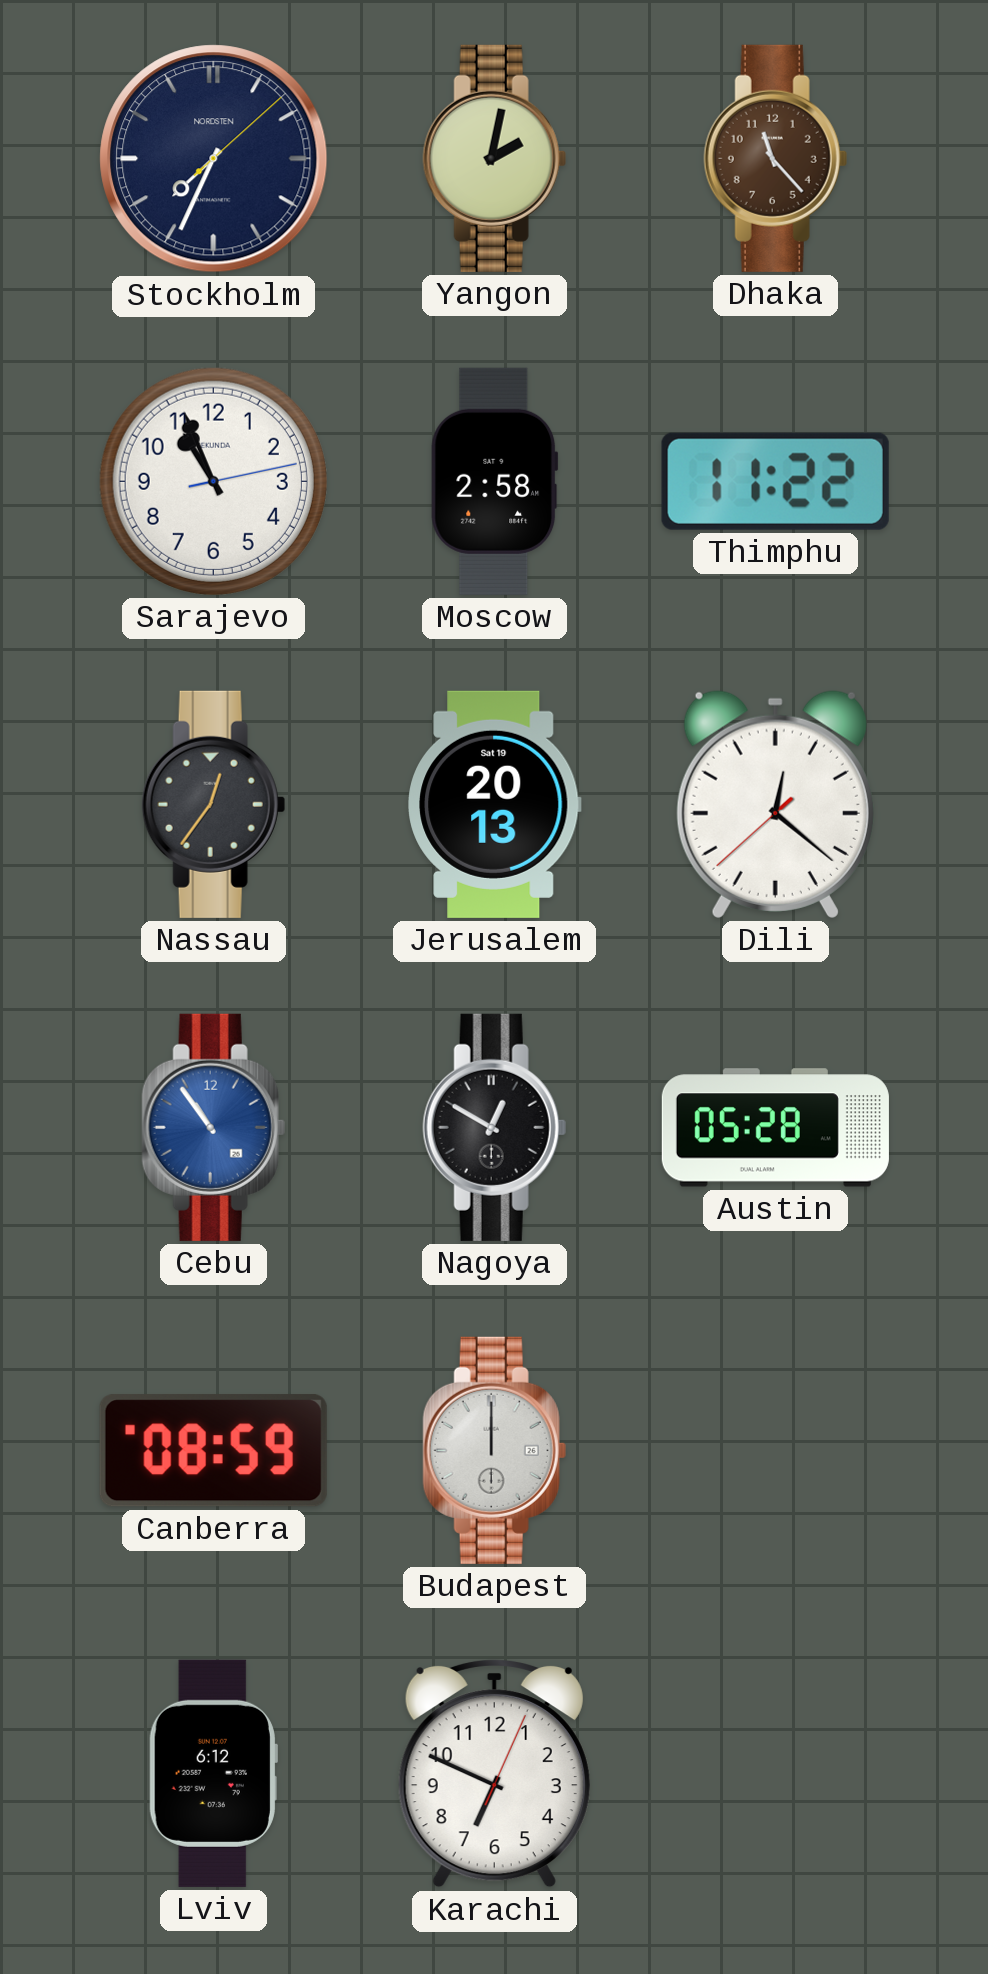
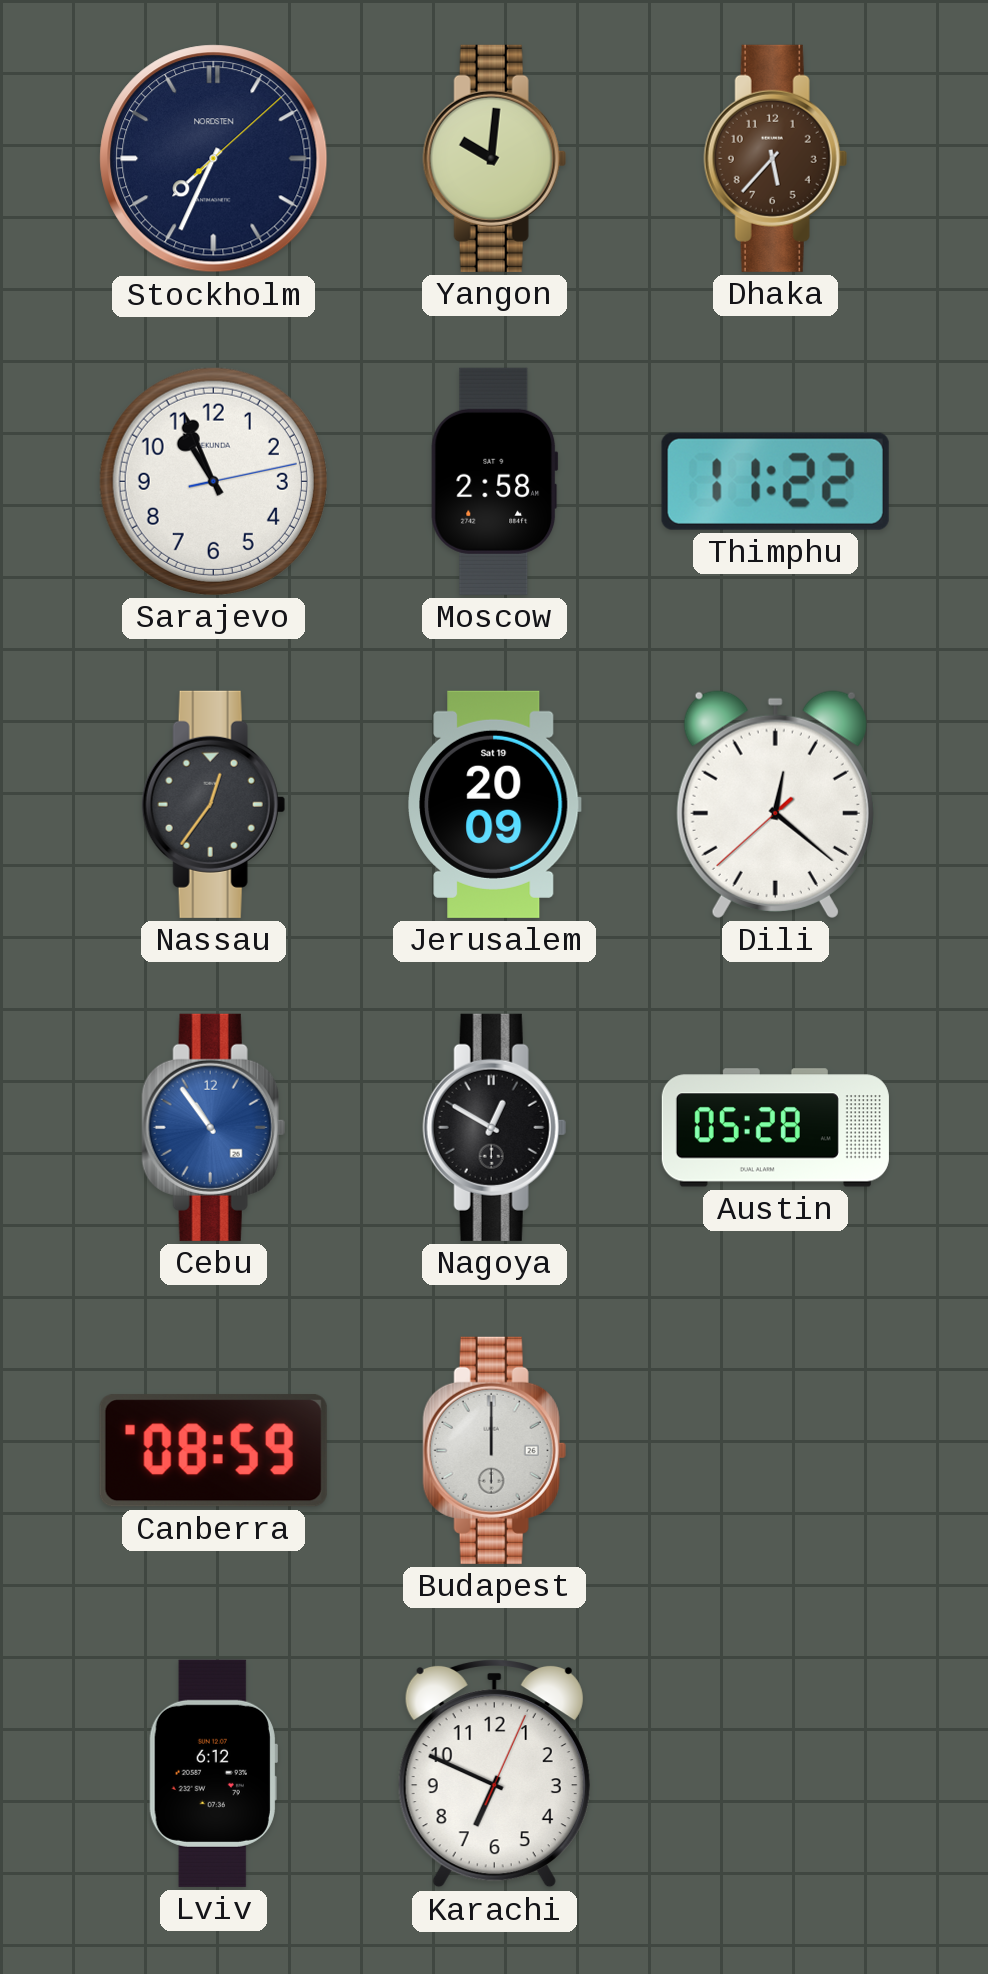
Yangon: 2:02 -> 10:01
Dhaka: 11:23 -> 5:37
Jerusalem: 20:13 -> 20:09
